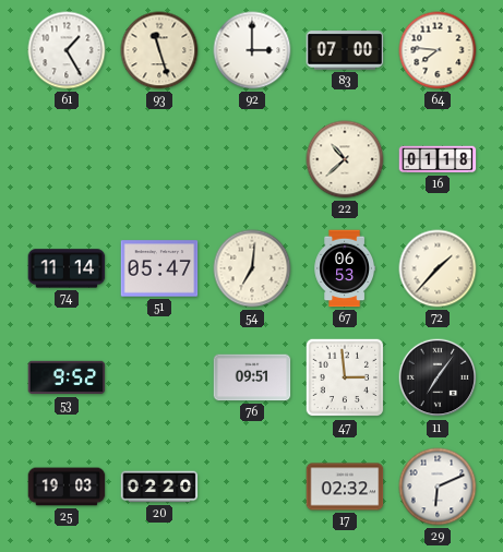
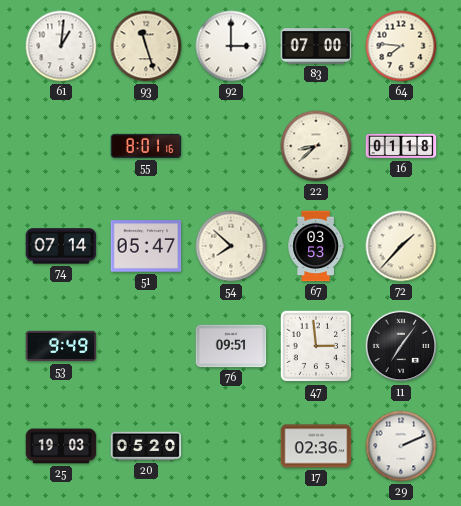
61: 1:25 -> 1:01
55: none -> 8:01
22: 10:38 -> 8:38
74: 11:14 -> 07:14
54: 7:01 -> 7:52
67: 06:53 -> 03:53
53: 9:52 -> 9:49
20: 02:20 -> 05:20
17: 02:32 -> 02:36
29: 6:11 -> 2:11
